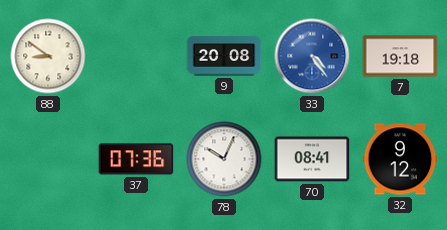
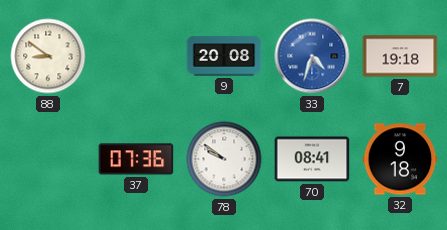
33: 4:24 -> 4:33
78: 10:04 -> 9:51
32: 9:12 -> 9:18
